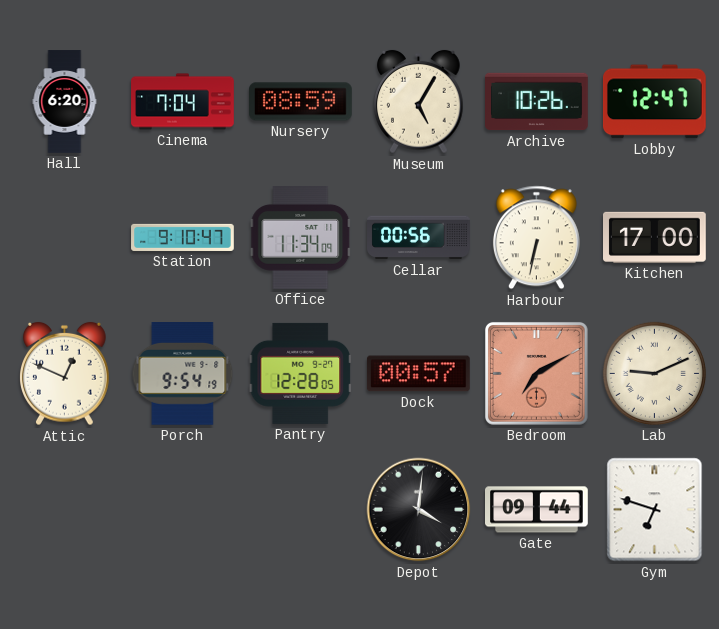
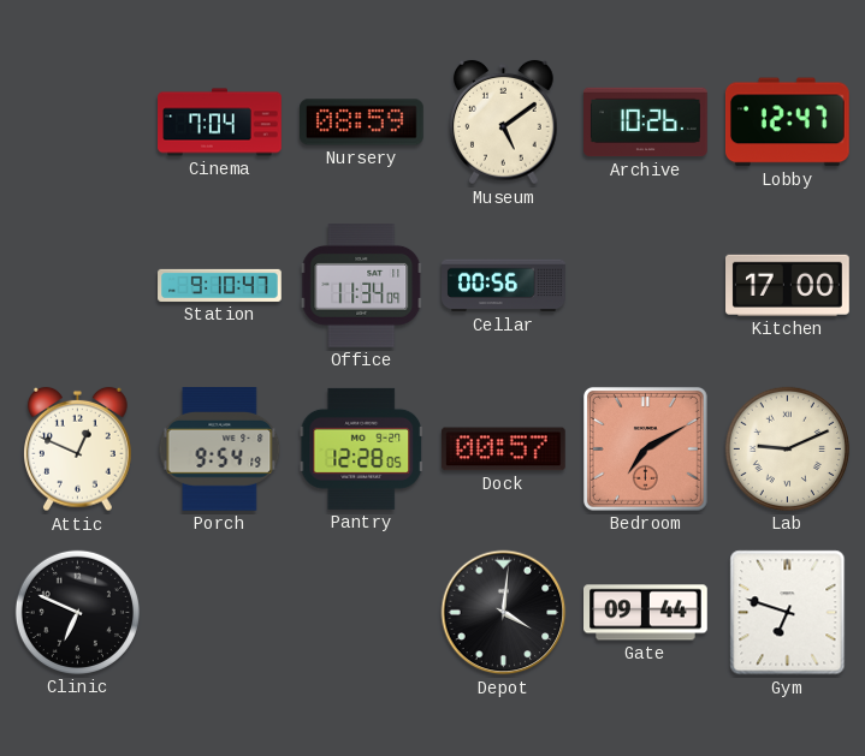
Hall: 6:20 -> none
Museum: 5:05 -> 5:09
Harbour: 6:32 -> none
Clinic: none -> 6:49
